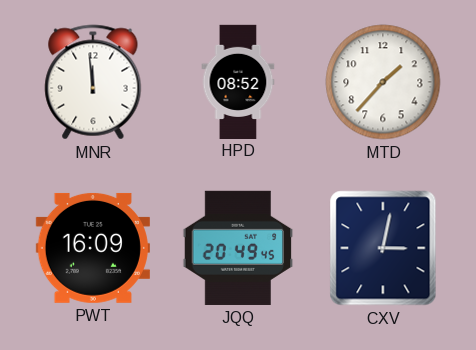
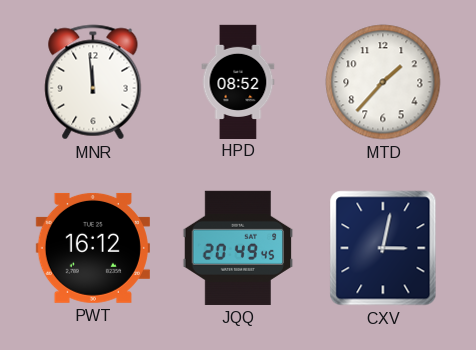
PWT: 16:09 -> 16:12
